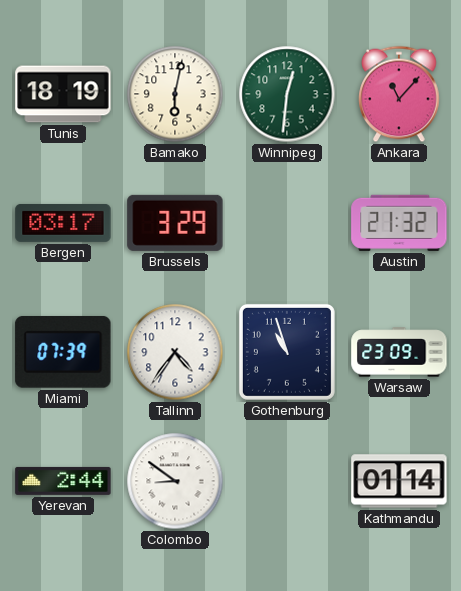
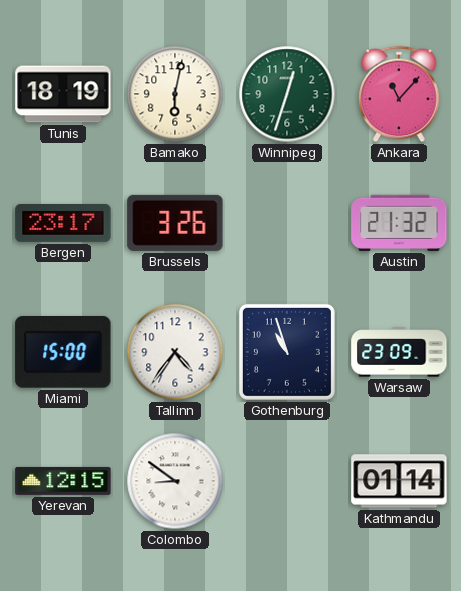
Winnipeg: 12:31 -> 12:33
Bergen: 03:17 -> 23:17
Brussels: 3:29 -> 3:26
Miami: 07:39 -> 15:00
Yerevan: 2:44 -> 12:15
